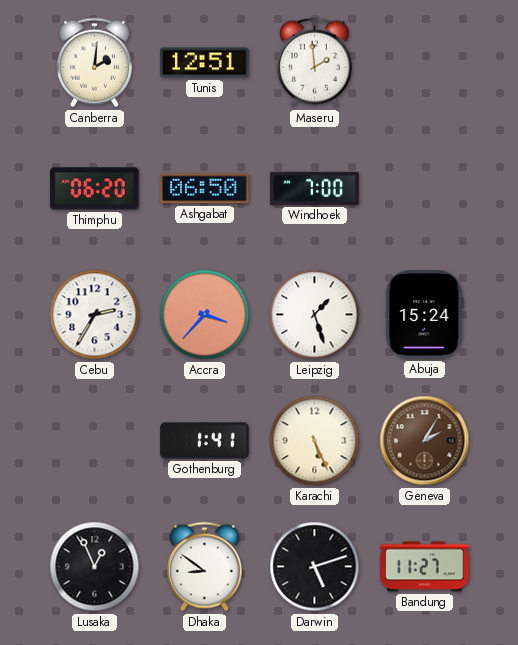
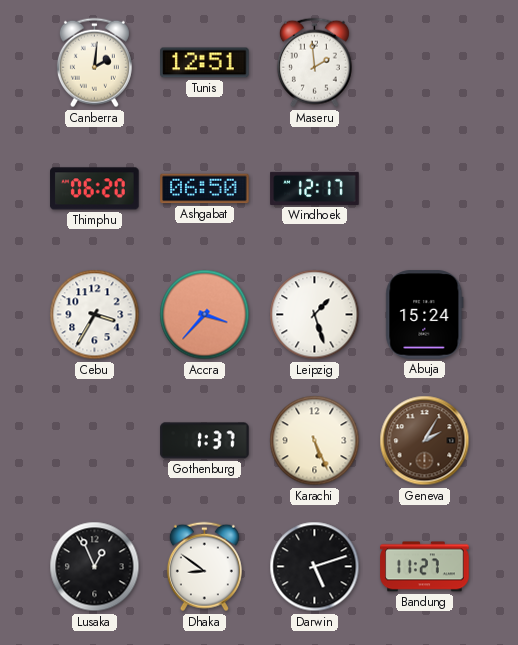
Windhoek: 7:00 -> 12:17
Cebu: 2:35 -> 3:35
Gothenburg: 1:41 -> 1:37
